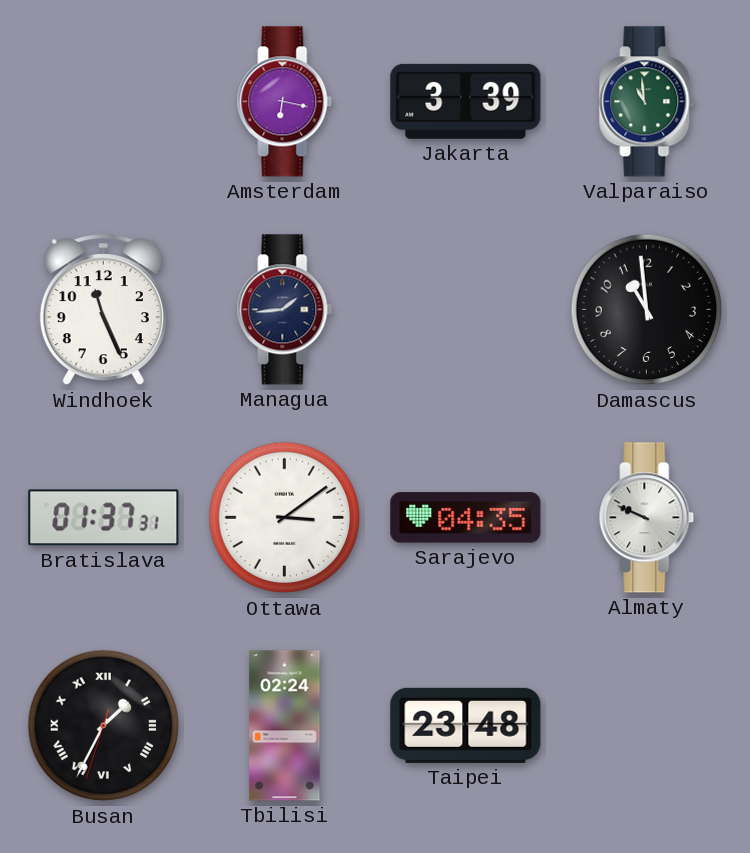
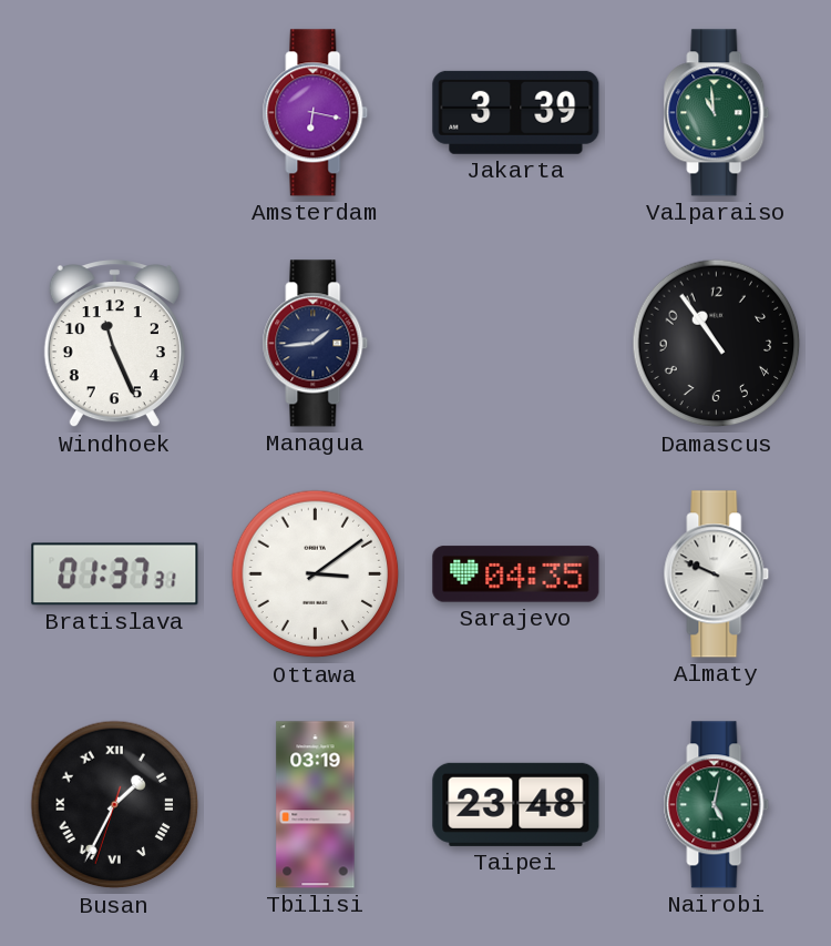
Damascus: 10:59 -> 10:54
Tbilisi: 02:24 -> 03:19
Nairobi: none -> 5:02
